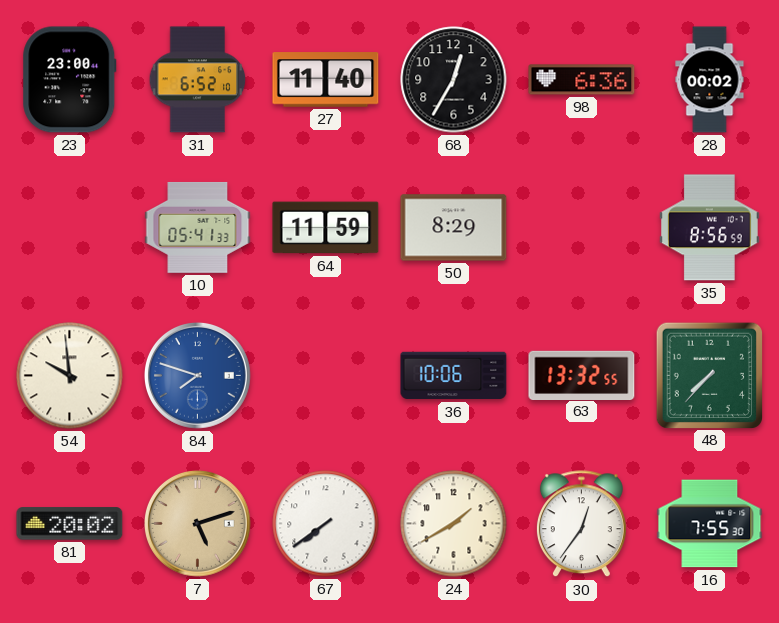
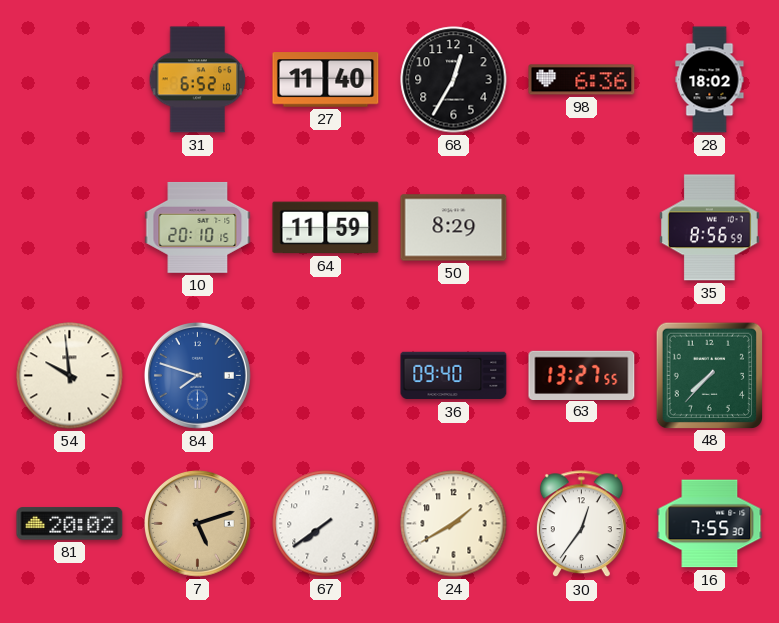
23: 23:00 -> none
28: 00:02 -> 18:02
10: 05:41 -> 20:10
36: 10:06 -> 09:40
63: 13:32 -> 13:27
